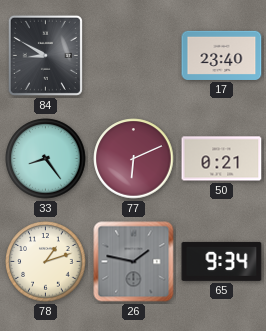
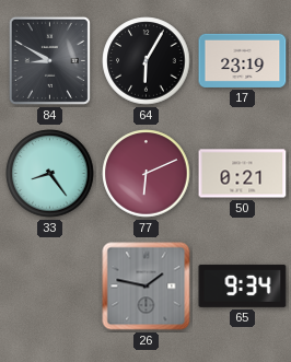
64: none -> 6:05
17: 23:40 -> 23:19
78: 1:12 -> none
